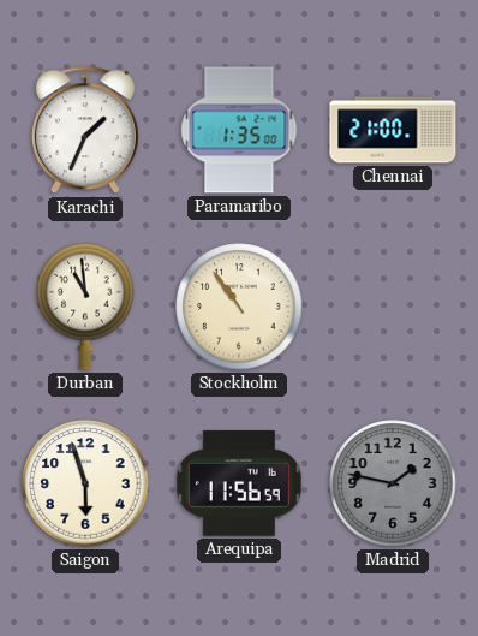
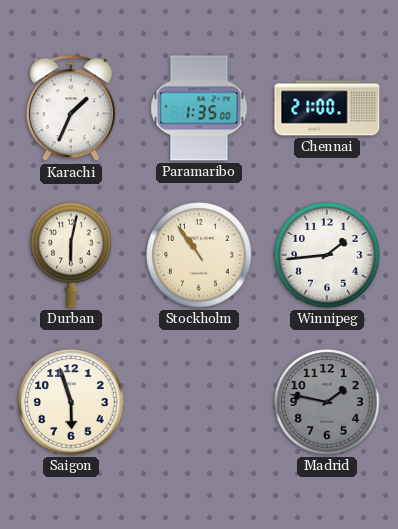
Durban: 10:59 -> 6:02
Winnipeg: none -> 1:44
Arequipa: 11:56 -> none
